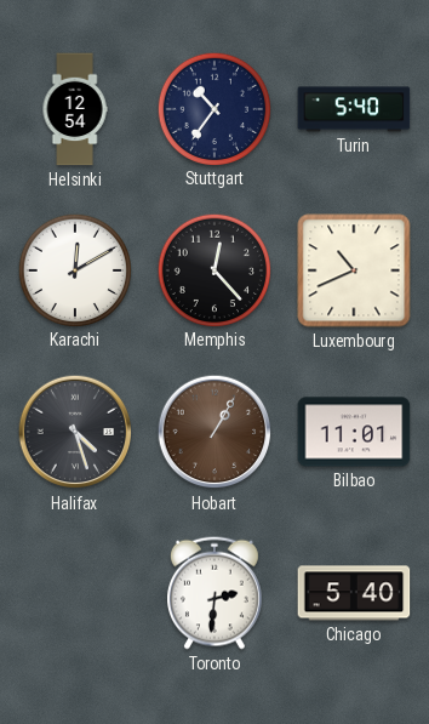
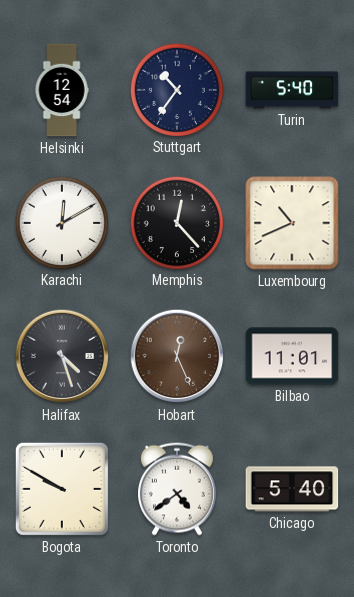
Hobart: 1:05 -> 12:26
Bogota: none -> 9:50
Toronto: 2:31 -> 4:39
